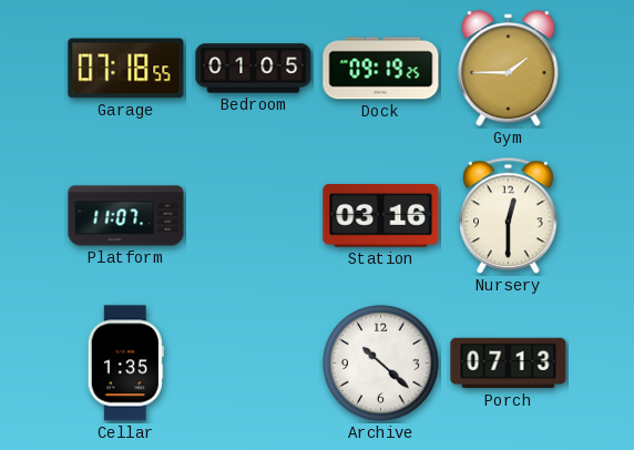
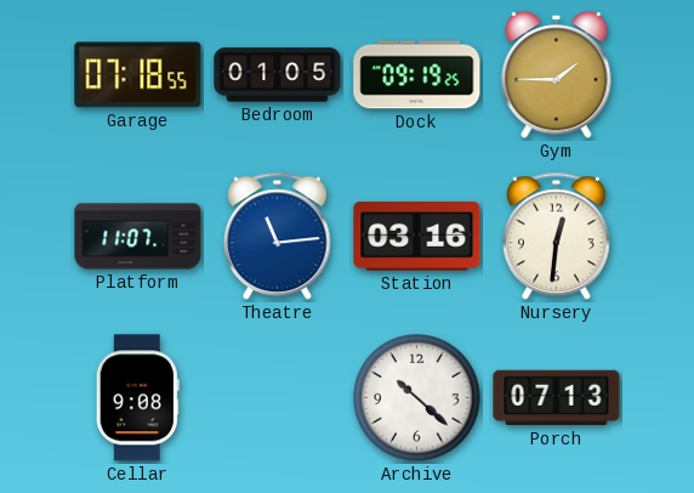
Theatre: none -> 11:14
Nursery: 12:30 -> 12:31
Cellar: 1:35 -> 9:08
